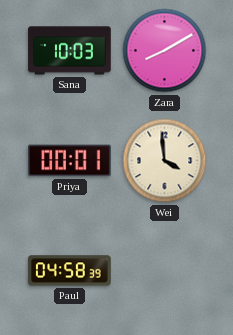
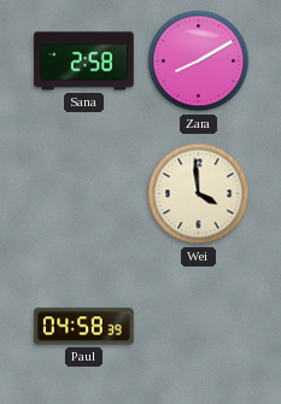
Sana: 10:03 -> 2:58
Priya: 00:01 -> none
